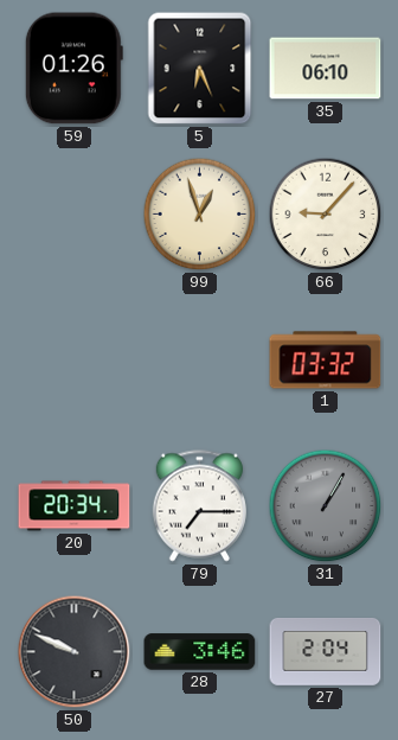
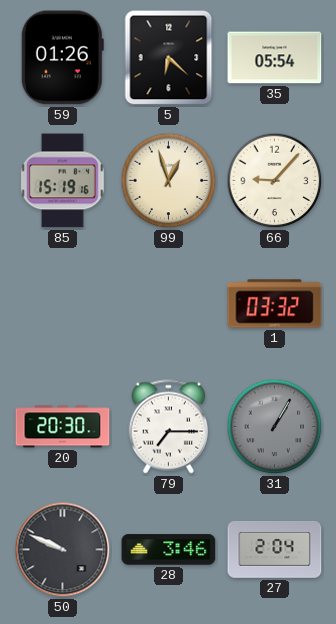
5: 6:26 -> 6:22
35: 06:10 -> 05:54
85: none -> 15:19
20: 20:34 -> 20:30
